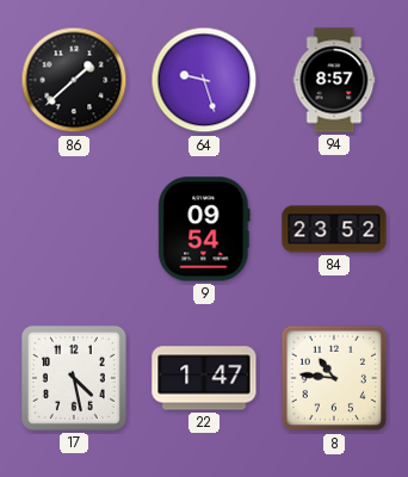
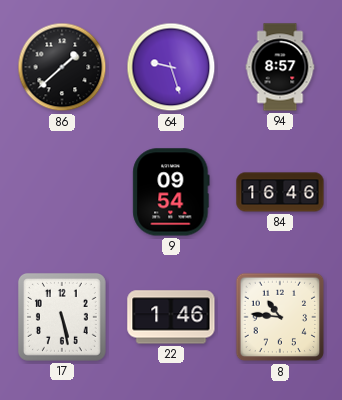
84: 23:52 -> 16:46
17: 4:28 -> 5:28
22: 1:47 -> 1:46
